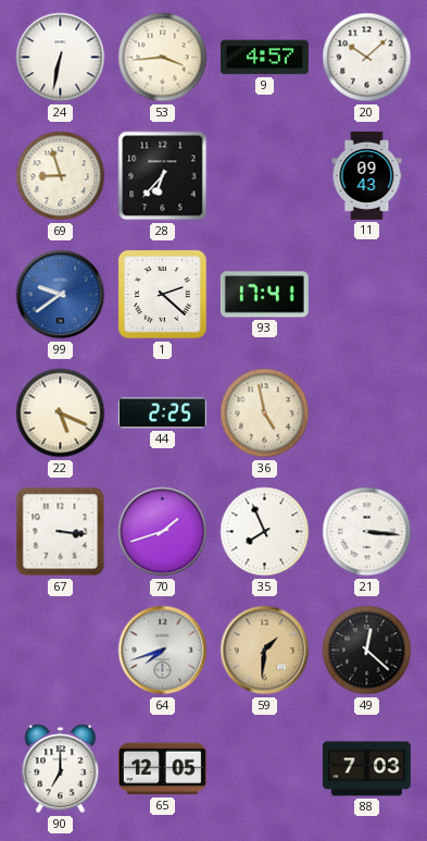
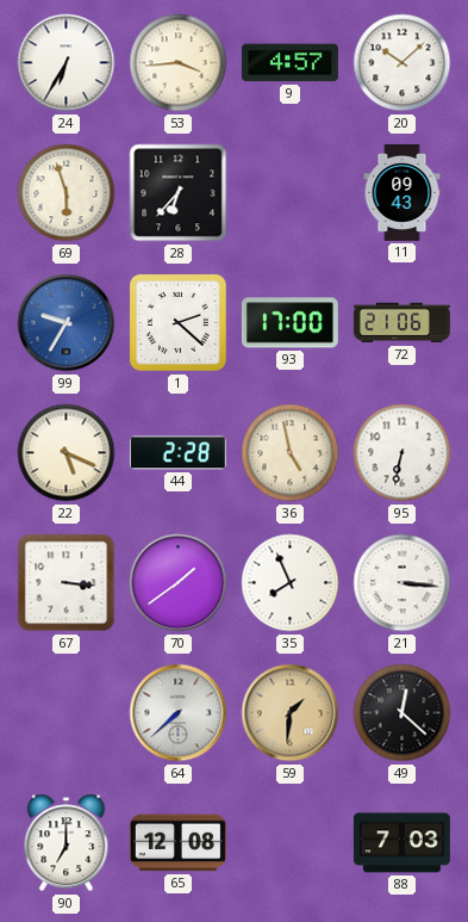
24: 6:32 -> 6:35
69: 8:57 -> 5:57
99: 9:39 -> 9:35
93: 17:41 -> 17:00
72: none -> 21:06
44: 2:25 -> 2:28
95: none -> 6:32
70: 1:42 -> 1:39
64: 7:42 -> 7:38
65: 12:05 -> 12:08
